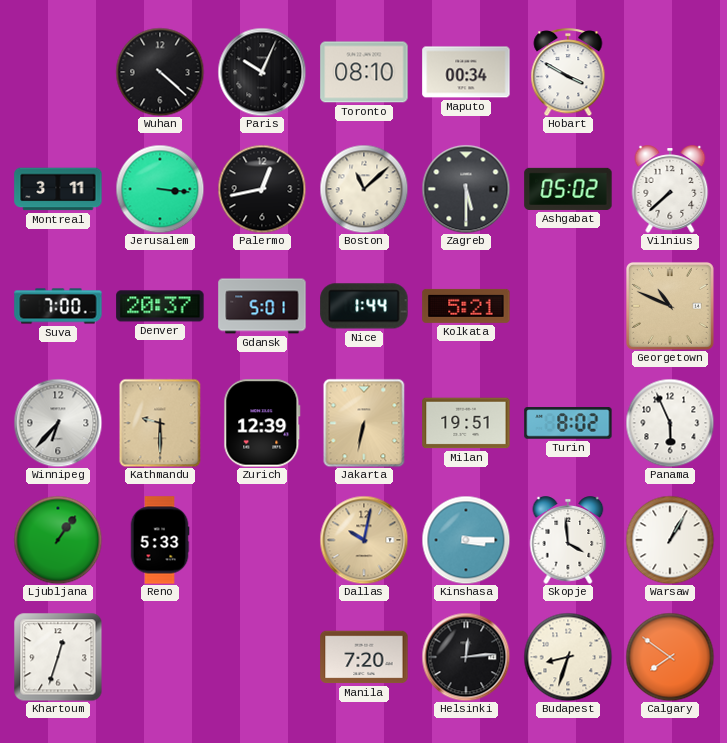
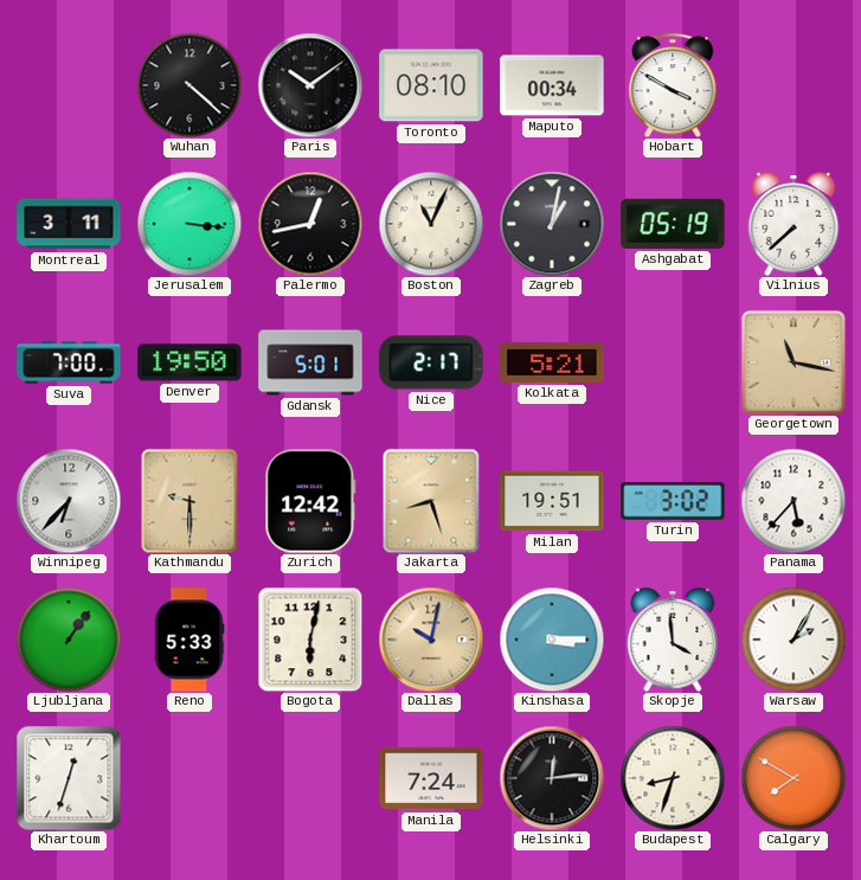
Paris: 10:04 -> 10:09
Boston: 11:08 -> 11:04
Zagreb: 5:30 -> 1:02
Ashgabat: 05:02 -> 05:19
Denver: 20:37 -> 19:50
Nice: 1:44 -> 2:17
Georgetown: 10:49 -> 11:17
Zurich: 12:39 -> 12:42
Jakarta: 6:32 -> 8:27
Turin: 8:02 -> 3:02
Panama: 5:56 -> 5:37
Bogota: none -> 6:02
Warsaw: 1:05 -> 2:05
Manila: 7:20 -> 7:24
Calgary: 7:51 -> 7:50
